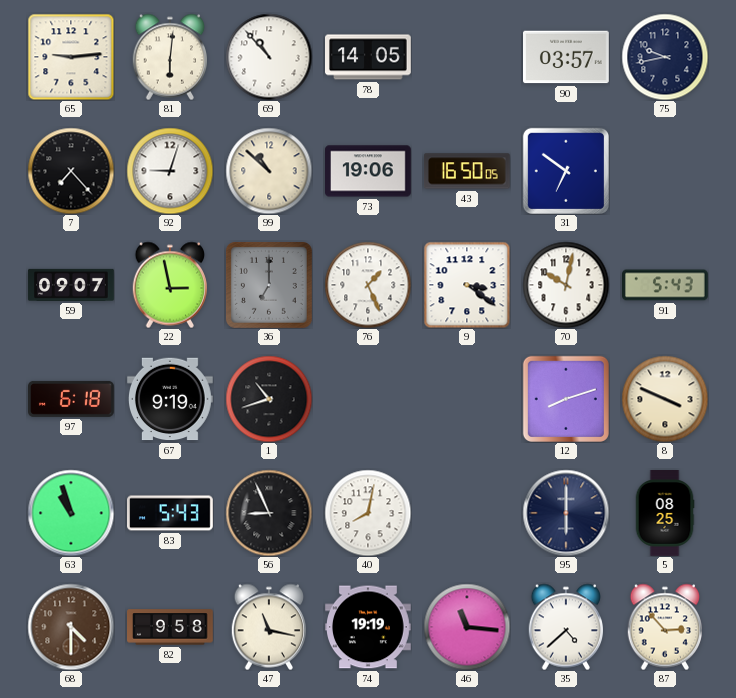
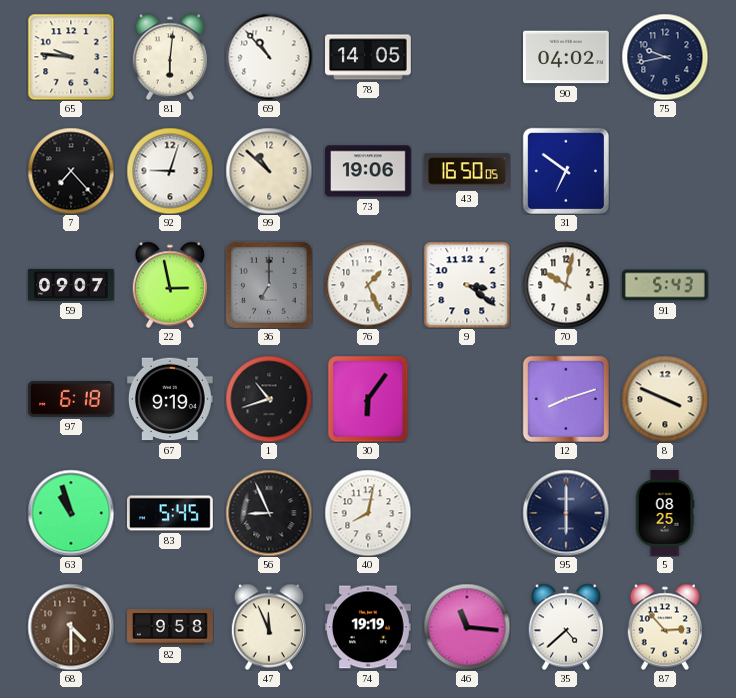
65: 9:14 -> 9:46
90: 03:57 -> 04:02
30: none -> 6:06
83: 5:43 -> 5:45
47: 11:17 -> 11:56
